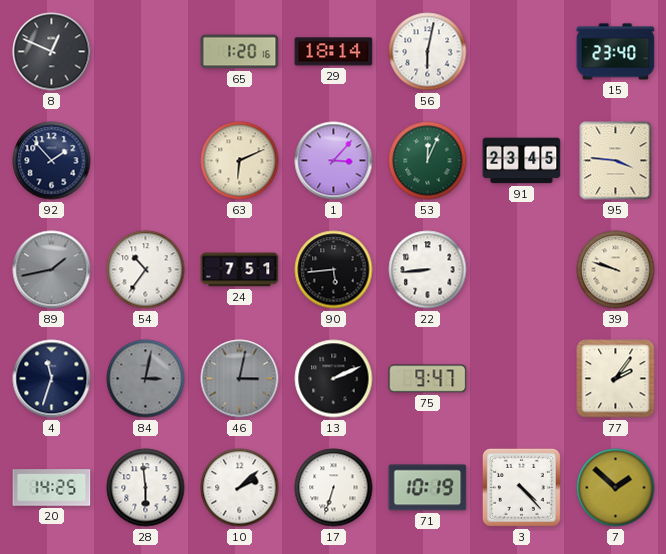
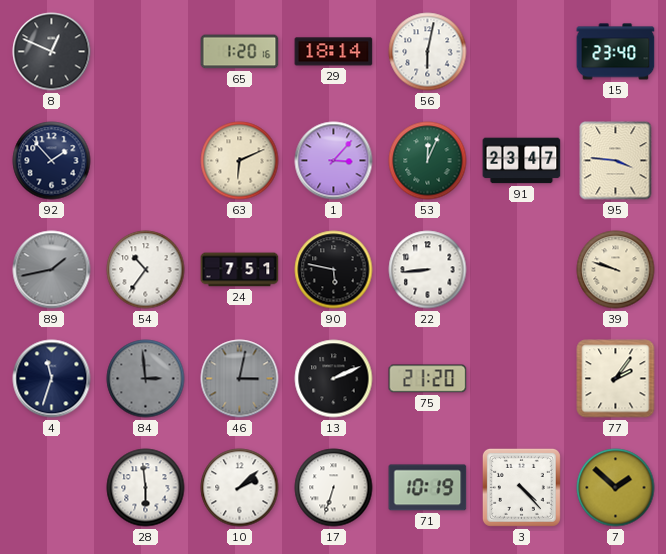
91: 23:45 -> 23:47
90: 5:44 -> 5:47
84: 3:02 -> 2:59
75: 9:47 -> 21:20
20: 14:25 -> none
